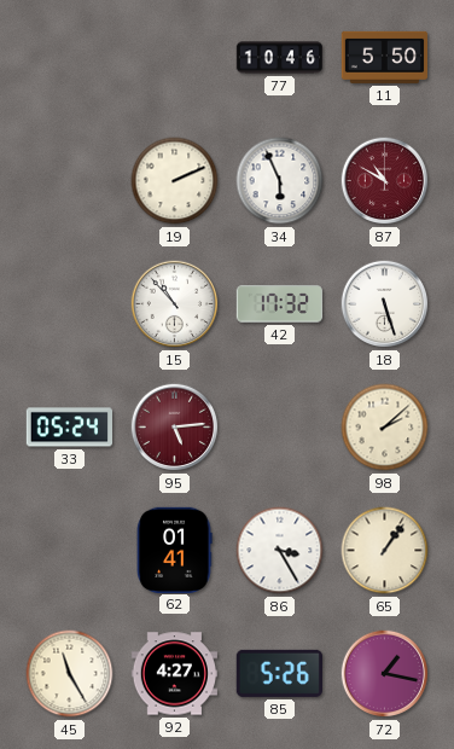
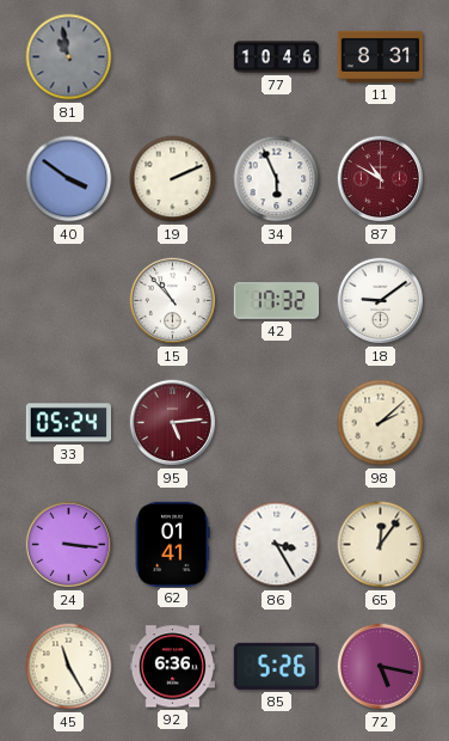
81: none -> 10:58
11: 5:50 -> 8:31
40: none -> 3:51
18: 5:27 -> 9:09
24: none -> 3:16
65: 1:06 -> 12:06
92: 4:27 -> 6:36
72: 1:17 -> 5:17
